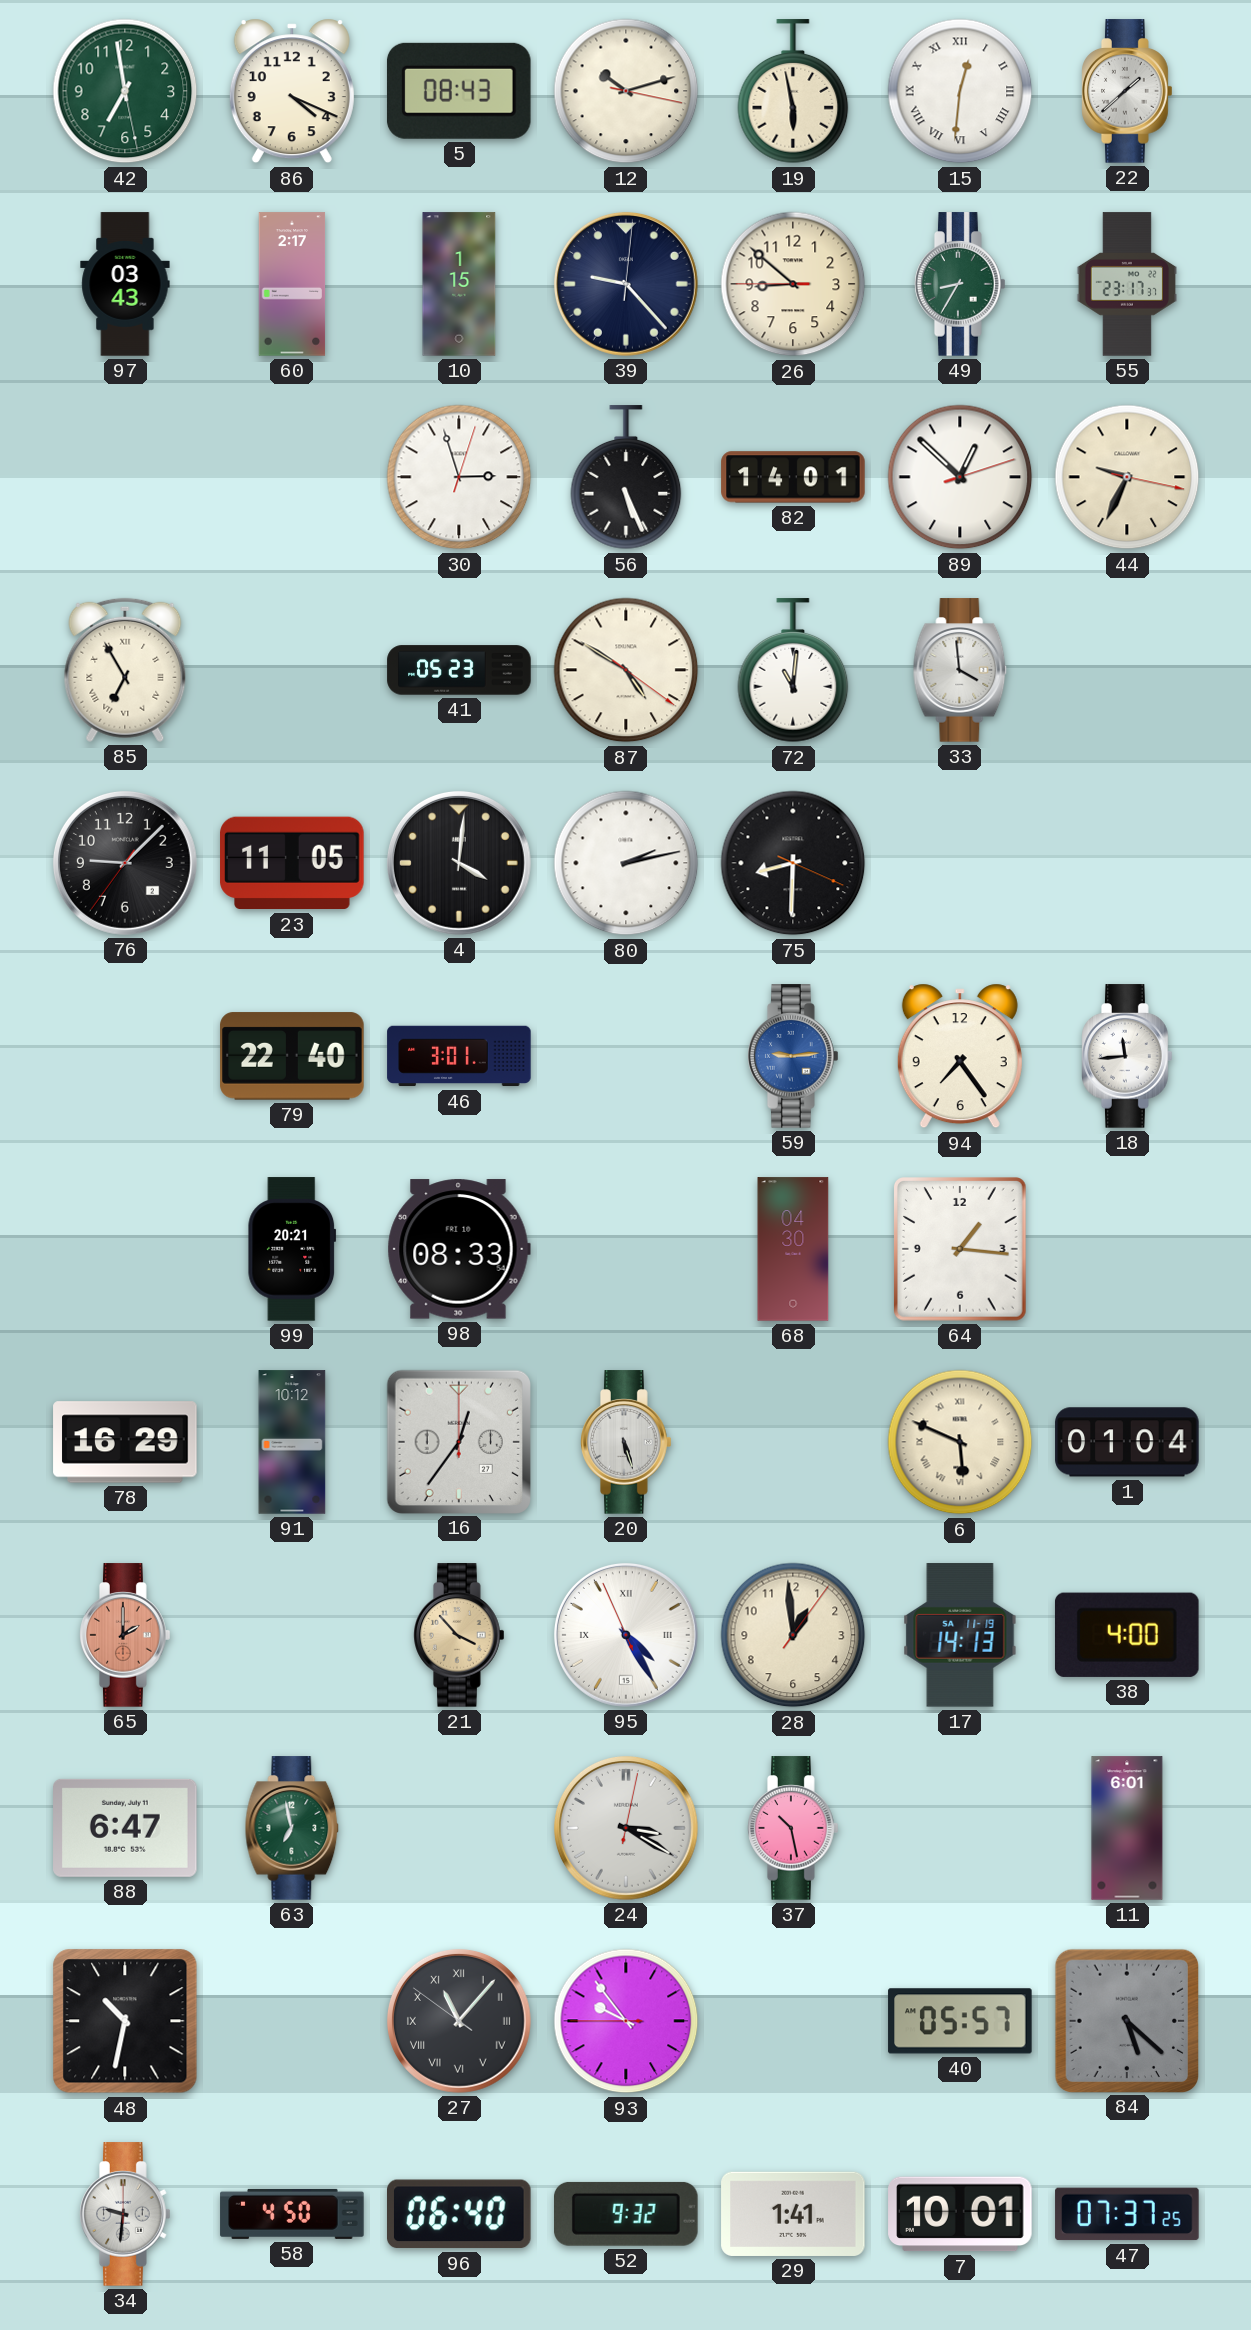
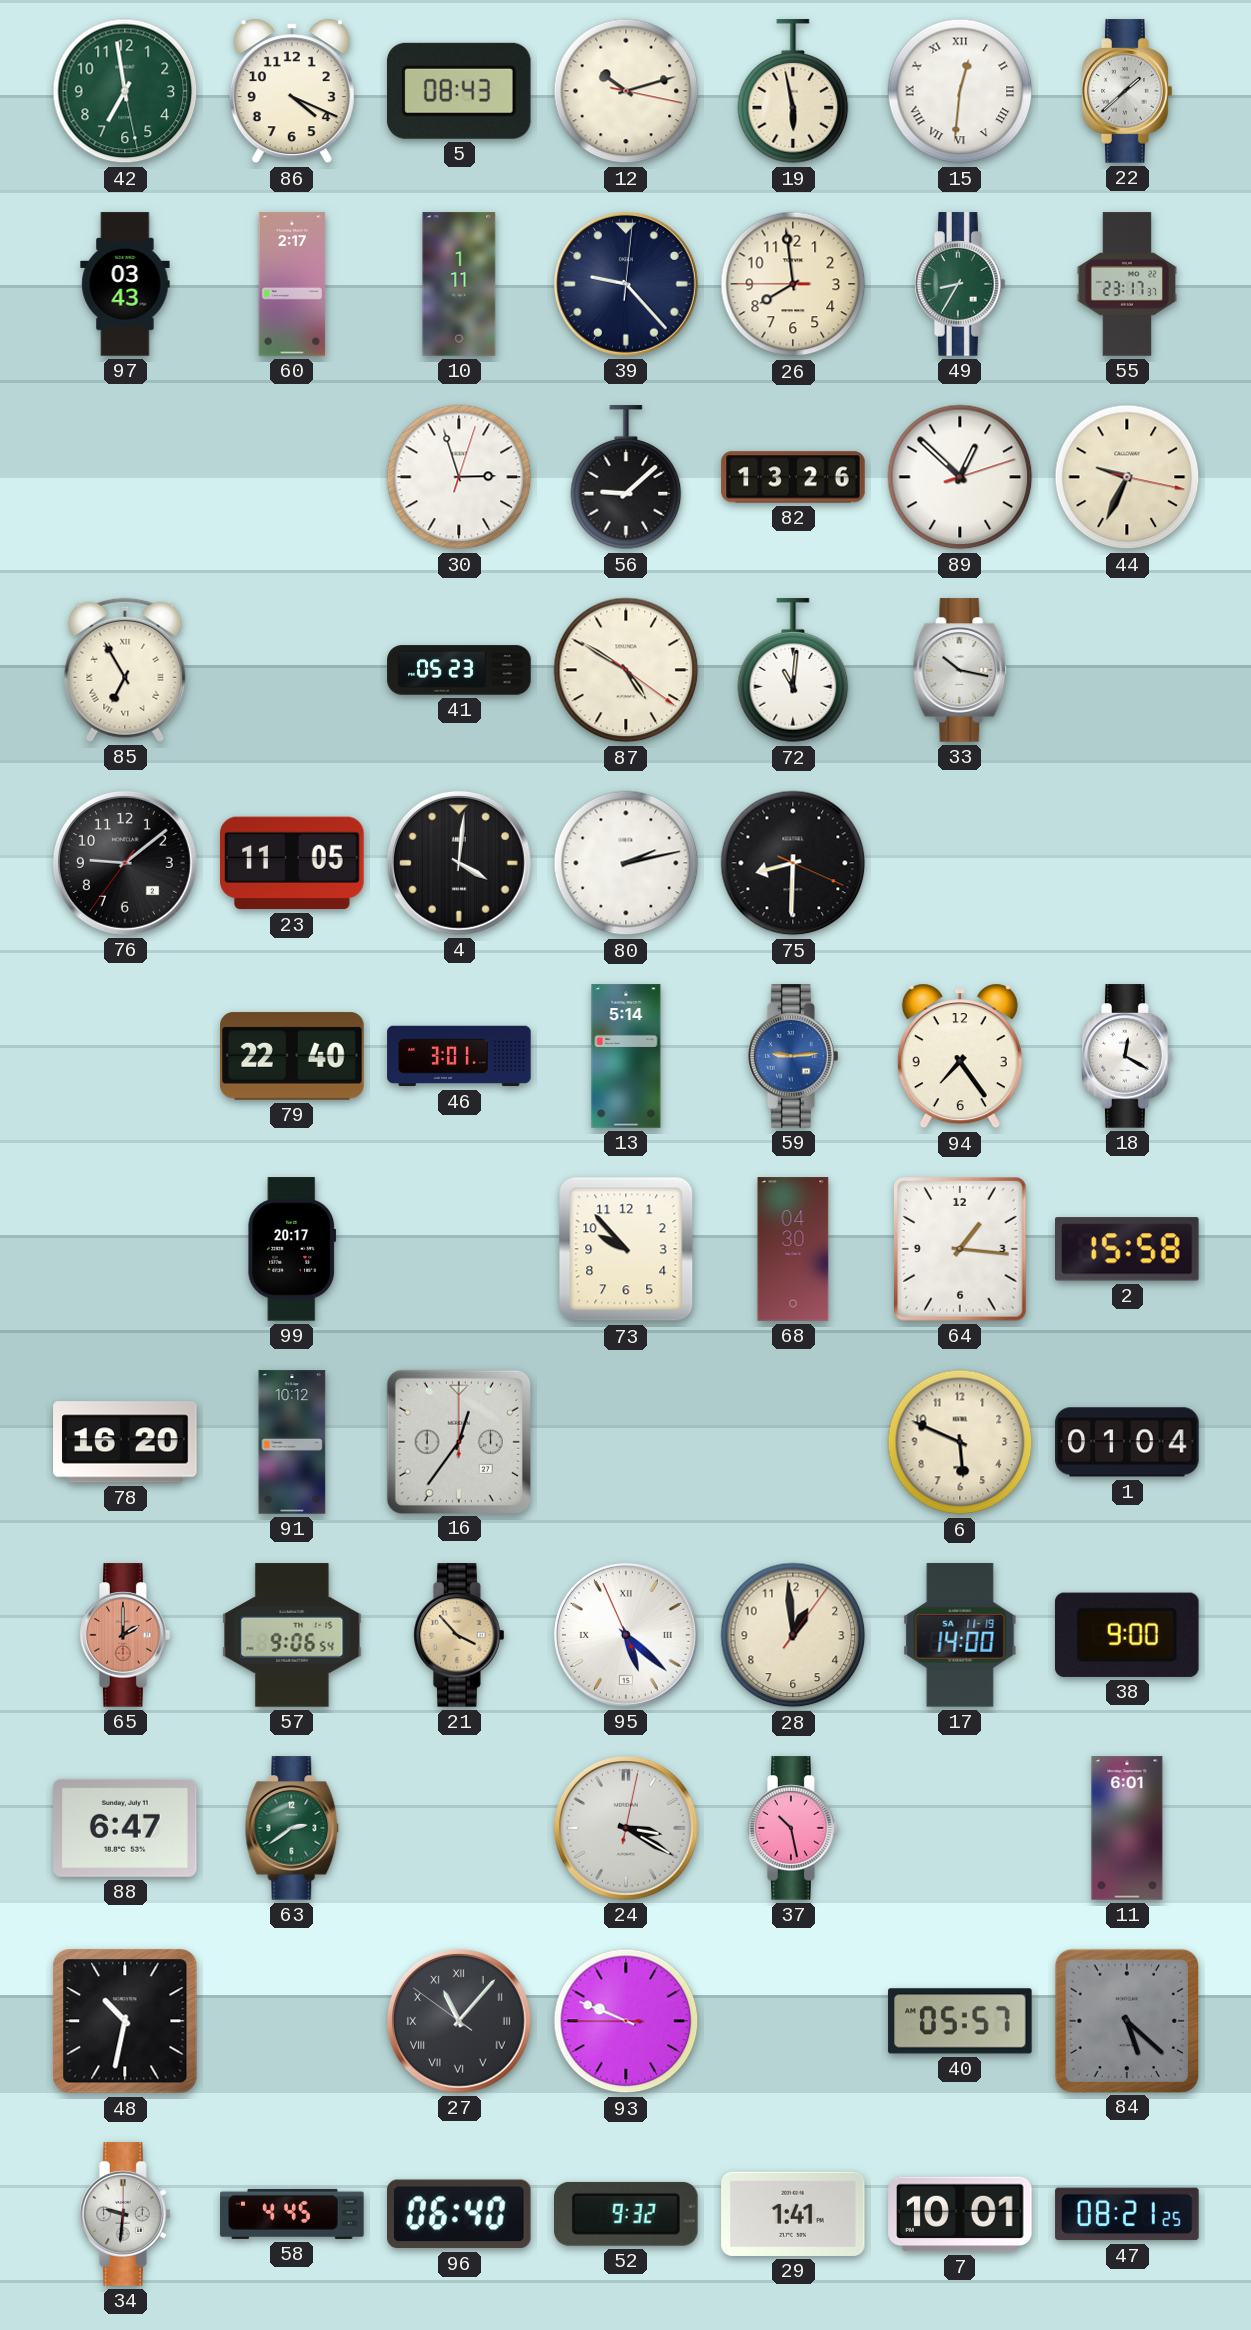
10: 1:15 -> 1:11
26: 8:51 -> 7:58
56: 5:26 -> 9:08
82: 14:01 -> 13:26
33: 3:59 -> 10:17
76: 9:07 -> 9:08
13: none -> 5:14
18: 11:44 -> 12:20
99: 20:21 -> 20:17
98: 08:33 -> none
73: none -> 9:53
2: none -> 15:58
78: 16:29 -> 16:20
20: 5:27 -> none
6 numerals: Roman -> Arabic
57: none -> 9:06
95: 4:24 -> 5:21
17: 14:13 -> 14:00
38: 4:00 -> 9:00
63: 6:58 -> 2:39
93: 9:53 -> 9:48
58: 4:50 -> 4:45
47: 07:37 -> 08:21
